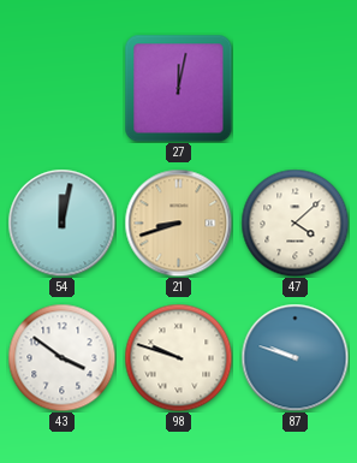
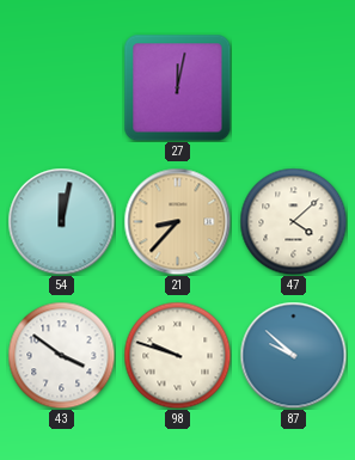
21: 8:42 -> 8:37
87: 9:48 -> 9:52
